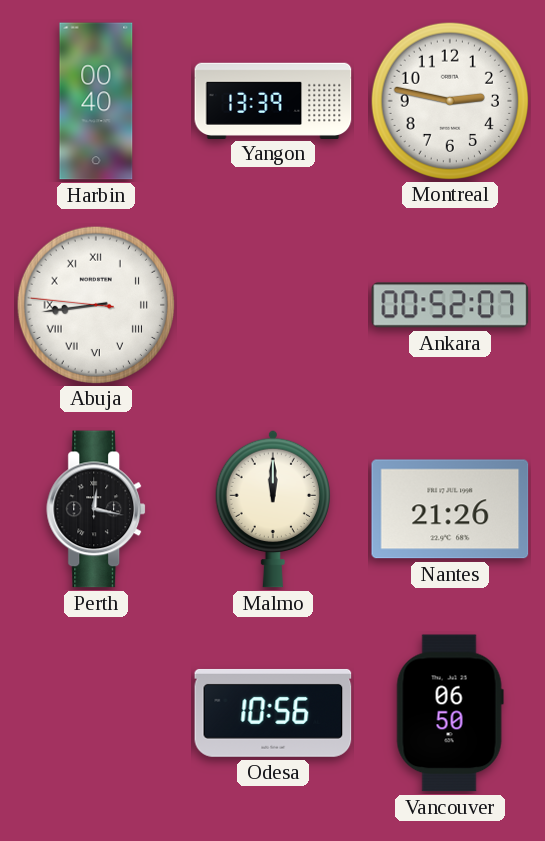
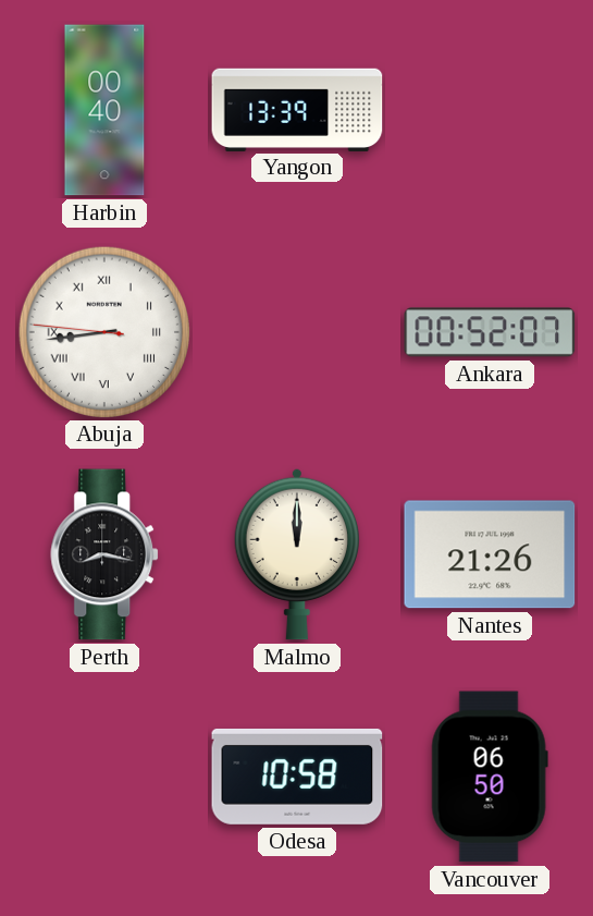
Montreal: 2:47 -> none
Perth: 12:17 -> 8:17
Odesa: 10:56 -> 10:58
